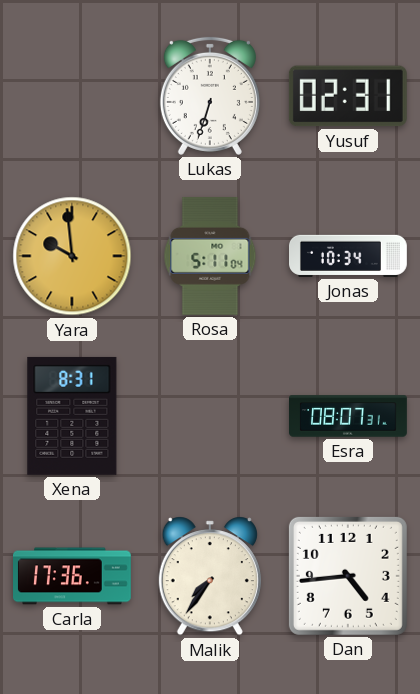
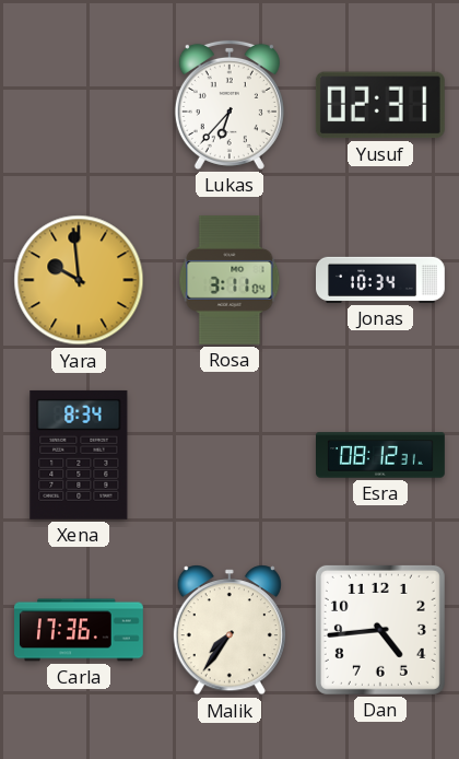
Lukas: 6:33 -> 6:37
Rosa: 5:11 -> 3:11
Xena: 8:31 -> 8:34
Esra: 08:07 -> 08:12
